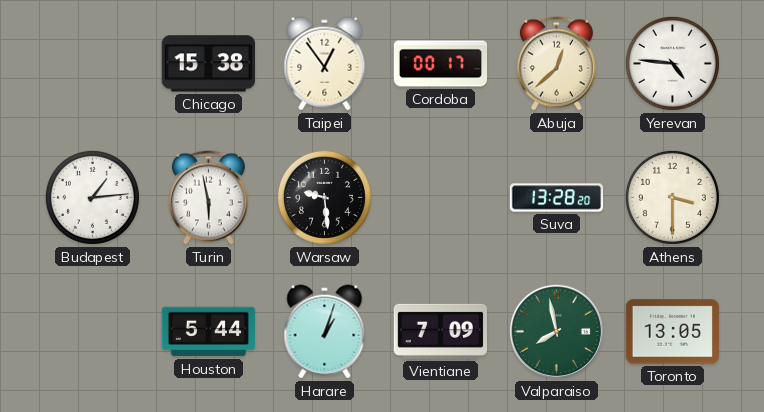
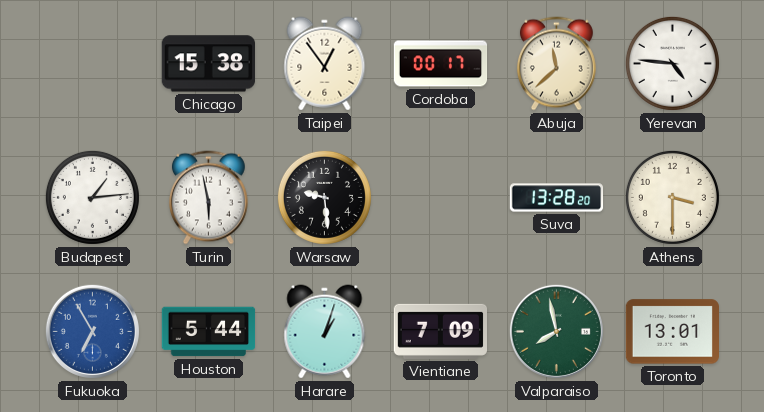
Abuja: 12:38 -> 11:38
Fukuoka: none -> 6:55
Toronto: 13:05 -> 13:01
